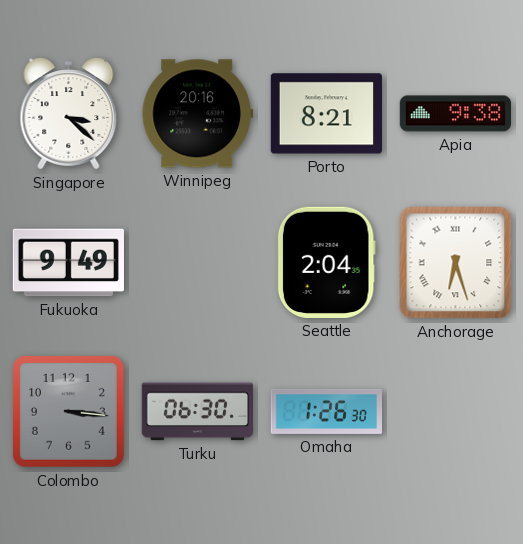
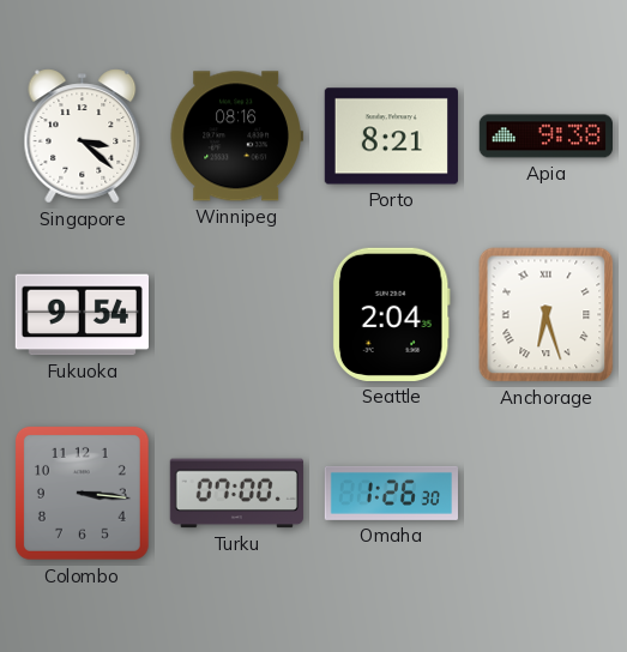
Winnipeg: 20:16 -> 08:16
Fukuoka: 9:49 -> 9:54
Turku: 06:30 -> 07:00
